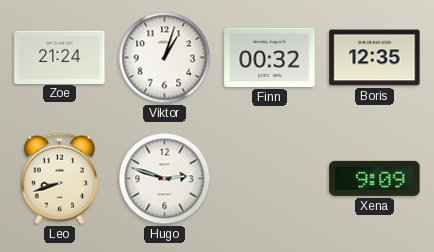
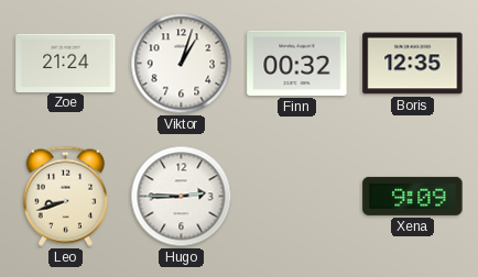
Hugo: 2:48 -> 2:45
